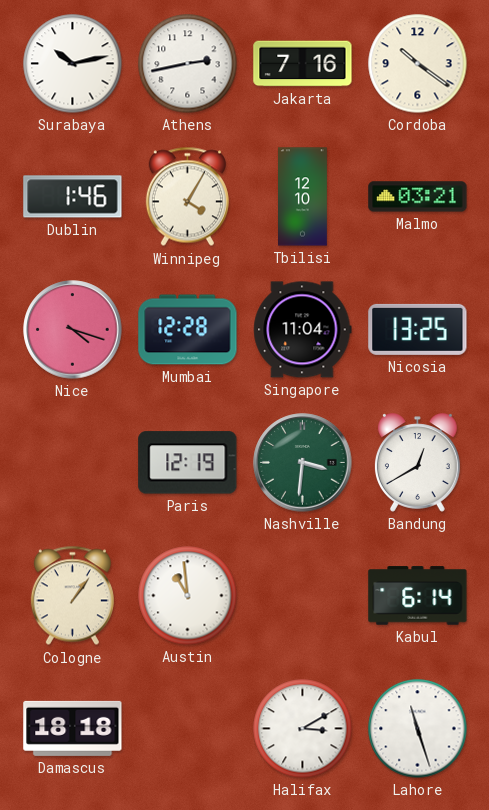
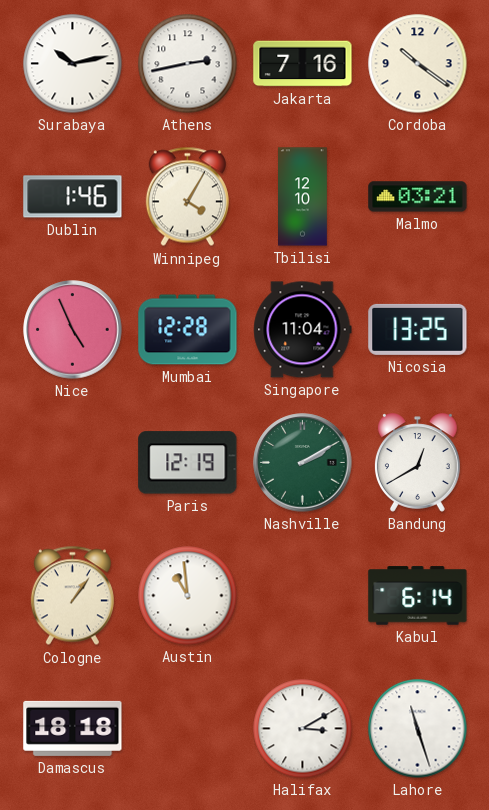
Nice: 4:18 -> 4:56
Nashville: 3:31 -> 2:10
